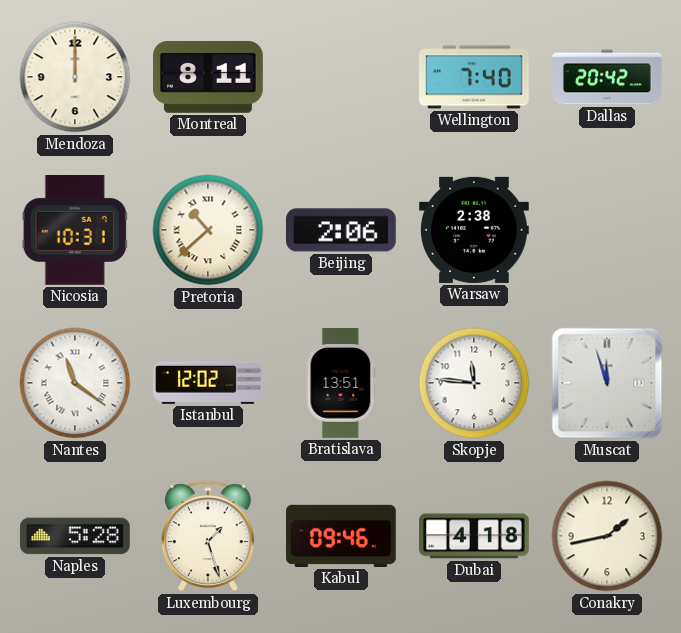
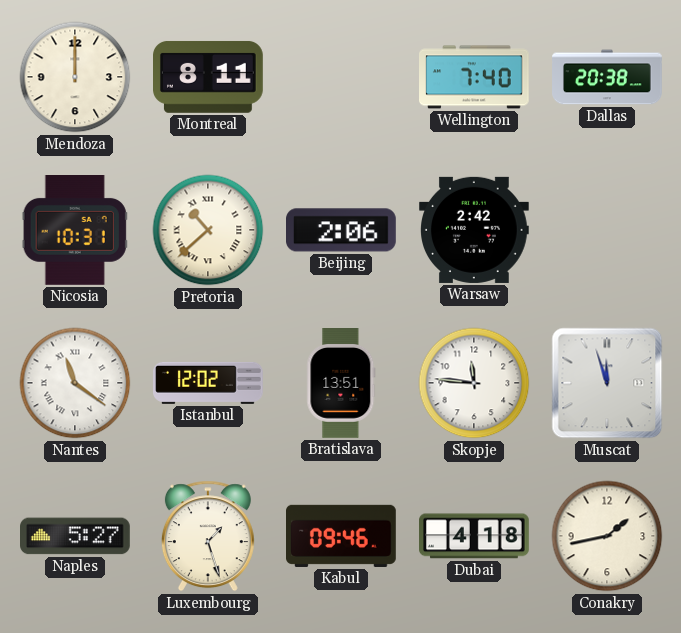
Dallas: 20:42 -> 20:38
Warsaw: 2:38 -> 2:42
Naples: 5:28 -> 5:27
